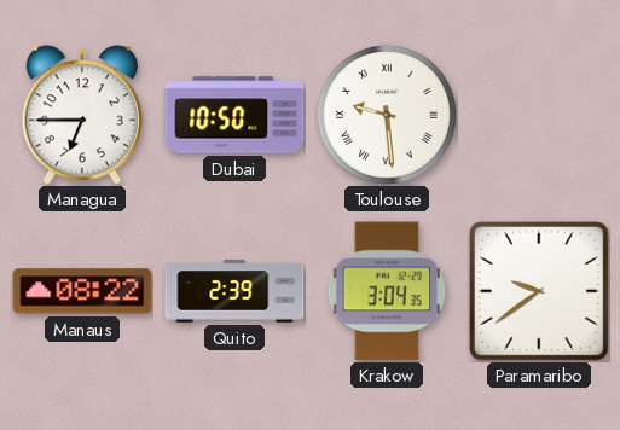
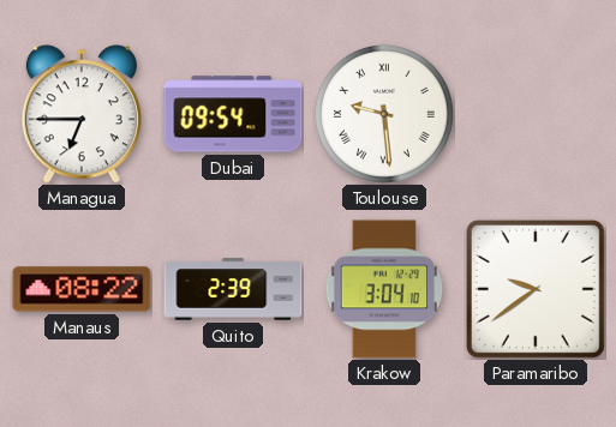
Dubai: 10:50 -> 09:54
Krakow: 3:04:35 -> 3:04:10
